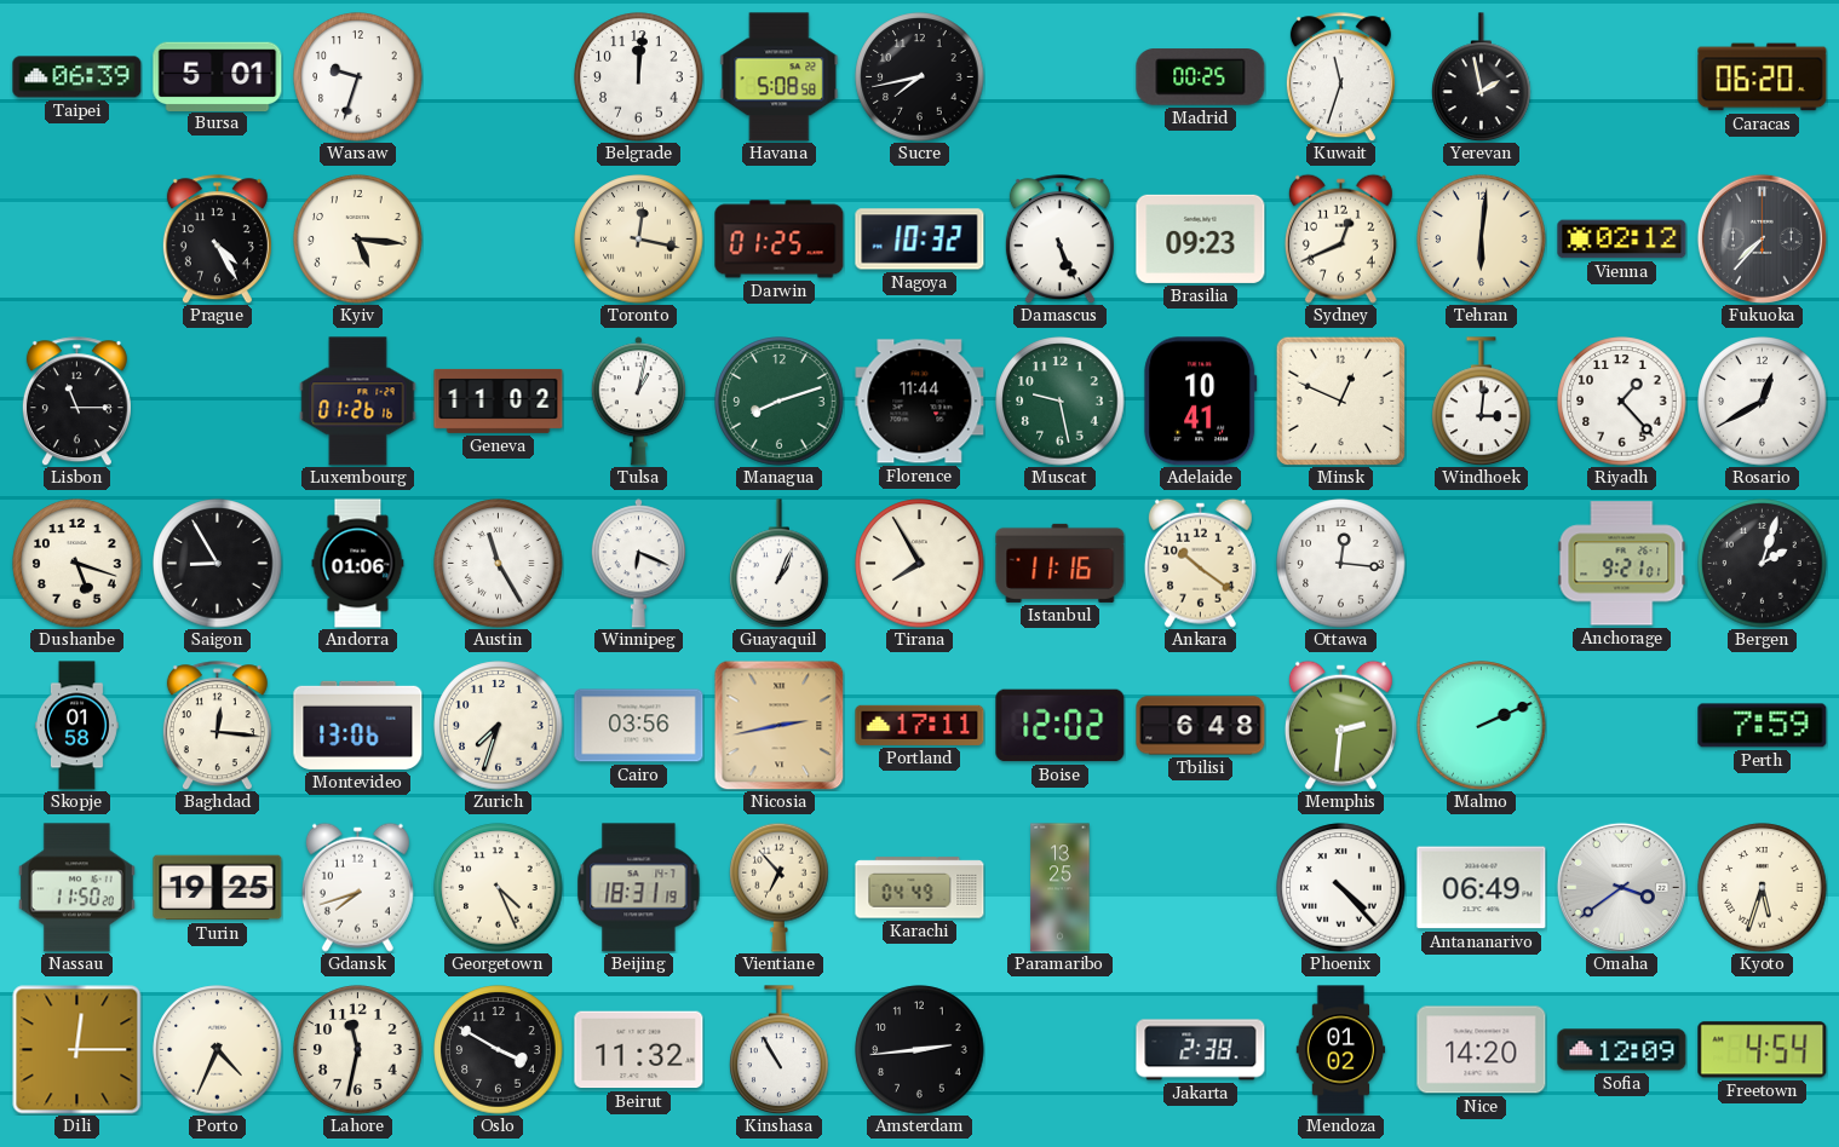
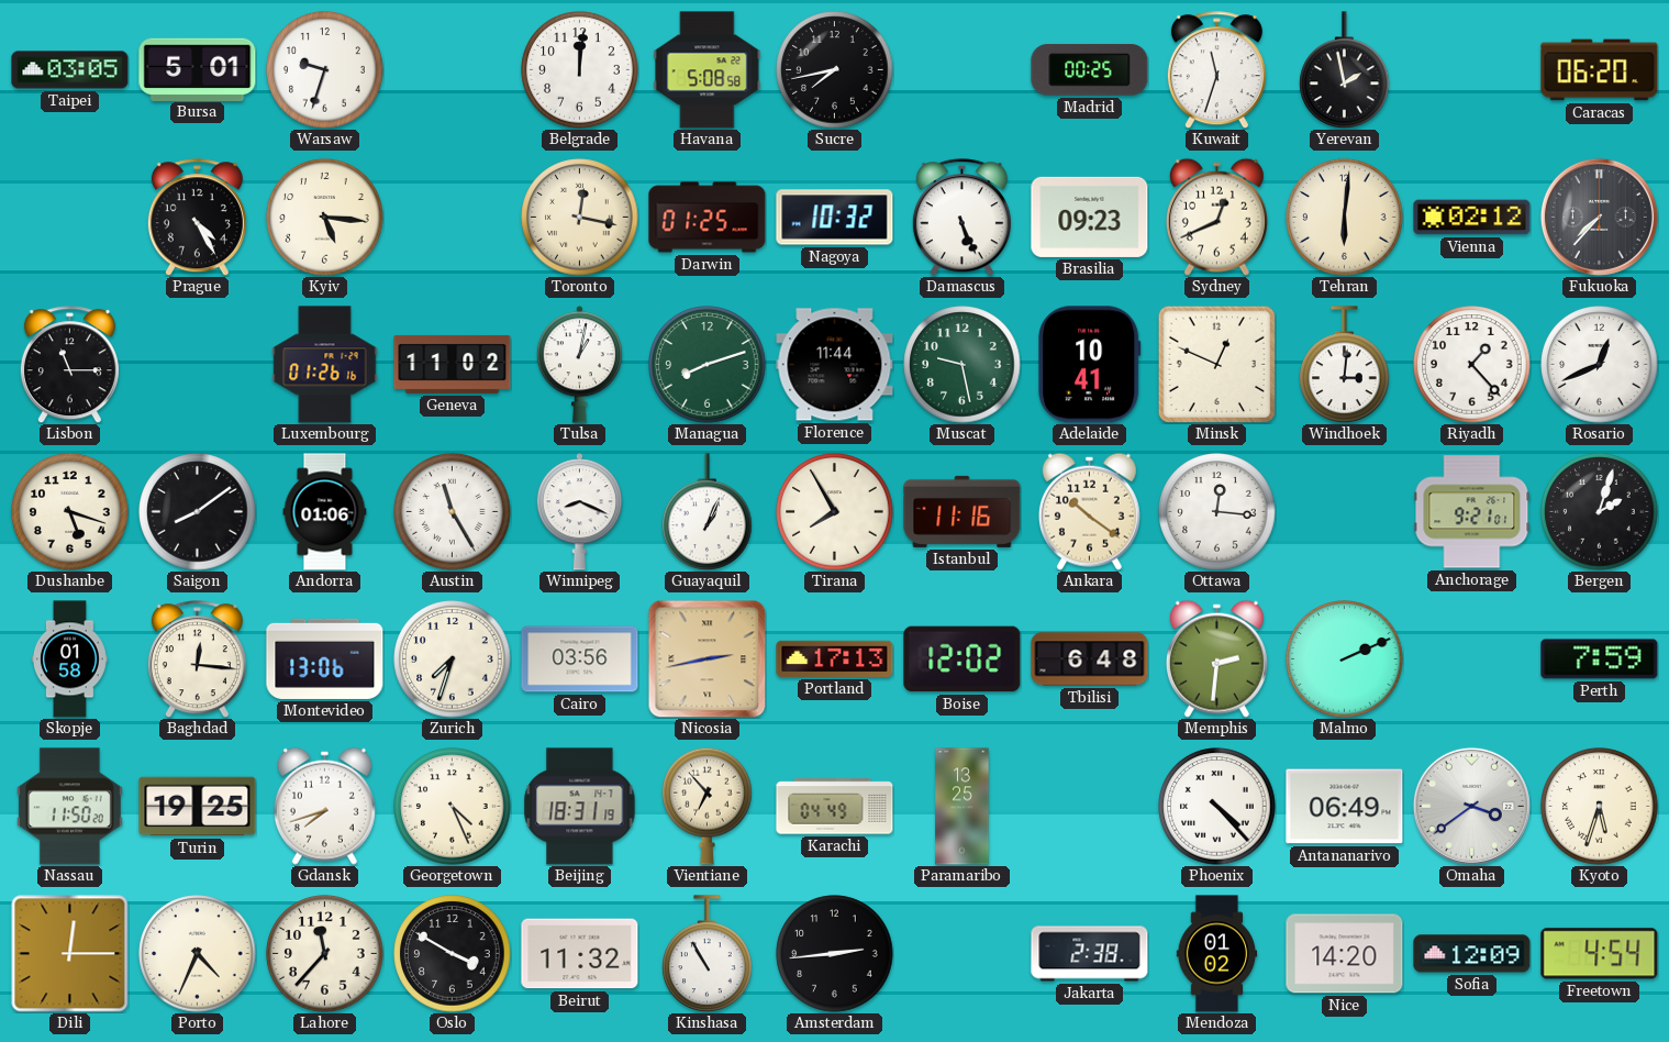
Taipei: 06:39 -> 03:05
Rosario: 12:40 -> 12:41
Saigon: 8:55 -> 8:09
Winnipeg: 6:19 -> 8:19
Portland: 17:11 -> 17:13
Lahore: 11:32 -> 11:37
